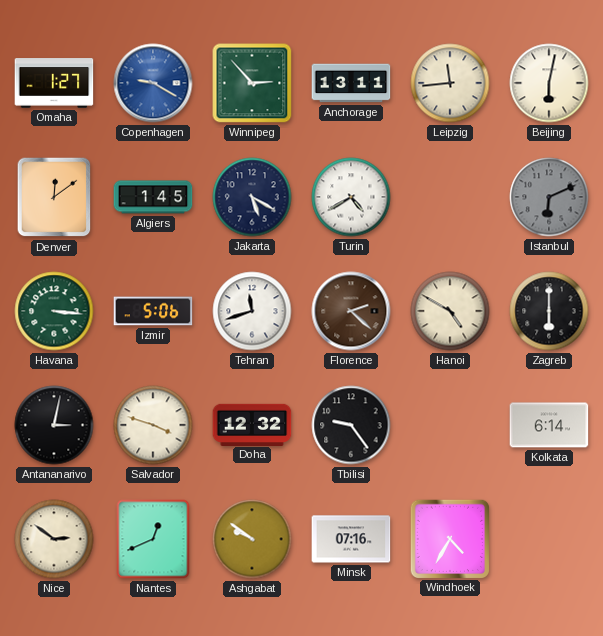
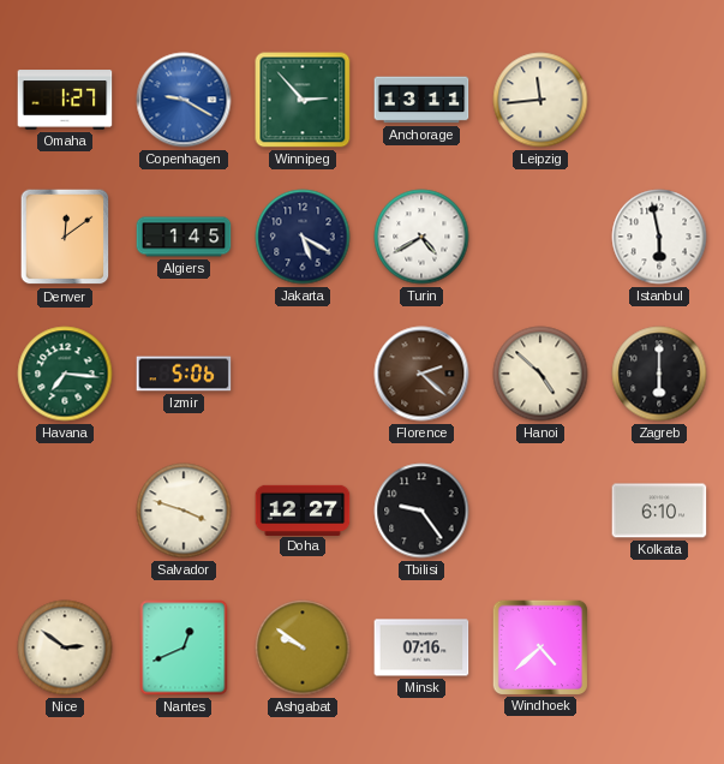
Beijing: 6:02 -> none
Istanbul: 6:11 -> 5:58
Istanbul dial: grey -> white
Havana: 3:16 -> 7:16
Tehran: 11:42 -> none
Hanoi: 4:50 -> 4:52
Antananarivo: 3:02 -> none
Doha: 12:32 -> 12:27
Kolkata: 6:14 -> 6:10
Windhoek: 4:35 -> 4:38
